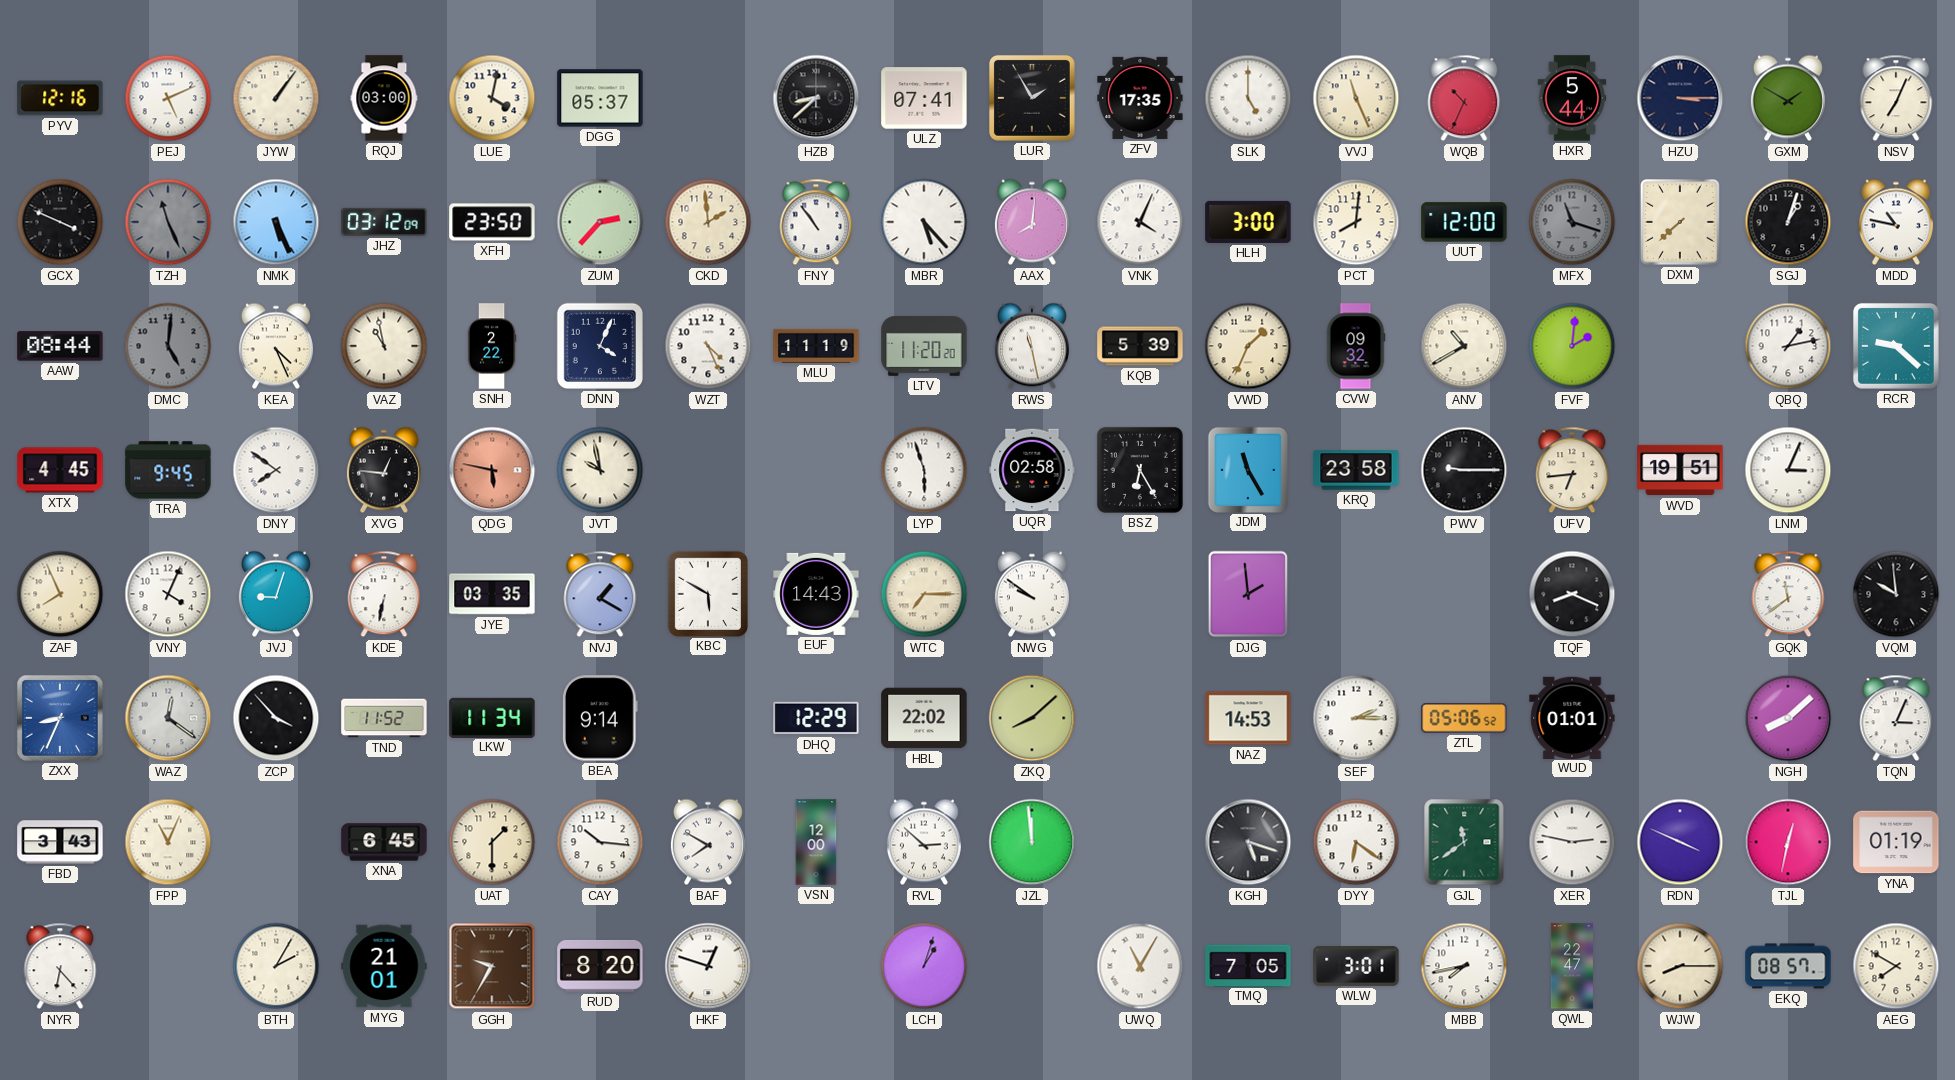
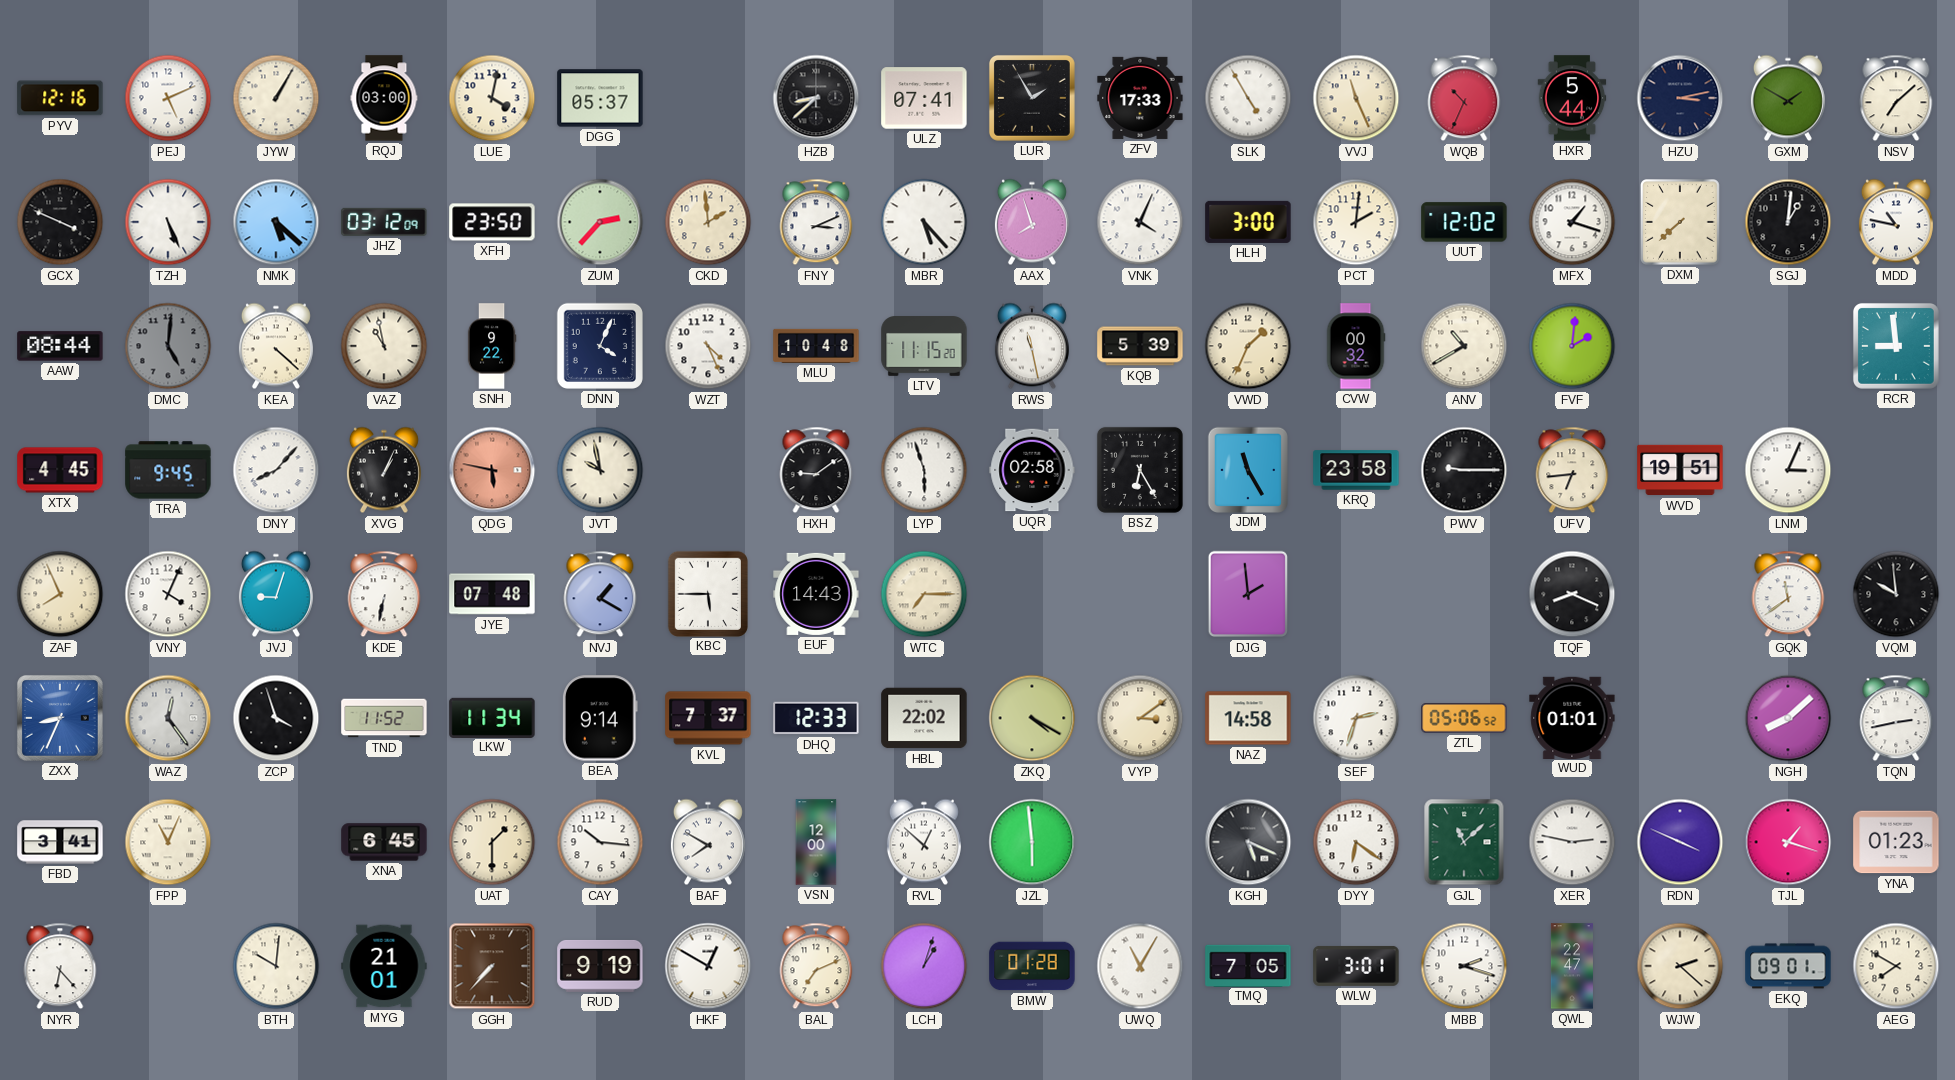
JYW: 1:06 -> 1:05
ZFV: 17:35 -> 17:33
SLK: 5:00 -> 4:55
HZU: 3:15 -> 3:13
NSV: 7:04 -> 7:08
TZH: 11:26 -> 5:26
TZH dial: grey -> white
NMK: 5:26 -> 5:22
FNY: 10:54 -> 3:11
AAX: 8:01 -> 7:57
PCT: 8:01 -> 2:01
UUT: 12:00 -> 12:02
MFX: 11:18 -> 1:18
MFX dial: grey -> white
SGJ: 1:03 -> 1:01
KEA: 4:26 -> 4:22
SNH: 2:22 -> 9:22
MLU: 11:19 -> 10:48
LTV: 11:20 -> 11:15
CVW: 09:32 -> 00:32
QBQ: 1:13 -> none
RCR: 9:22 -> 8:59
DNY: 7:51 -> 8:07
XVG: 12:46 -> 1:04
HXH: none -> 9:09
JYE: 03:35 -> 07:48
KBC: 5:50 -> 5:45
NWG: 9:51 -> none
WAZ: 12:21 -> 12:24
ZCP: 3:53 -> 3:57
KVL: none -> 7:37
DHQ: 12:29 -> 12:33
ZKQ: 8:08 -> 4:20
VYP: none -> 3:09
NAZ: 14:53 -> 14:58
SEF: 2:15 -> 2:33
TQN: 3:04 -> 2:43
FBD: 3:43 -> 3:41
RVL: 2:52 -> 12:52
JZL: 11:59 -> 5:59
KGH: 5:18 -> 5:19
GJL: 11:39 -> 11:08
TJL: 12:32 -> 1:18
YNA: 01:19 -> 01:23
BTH: 2:05 -> 10:01
GGH: 9:35 -> 7:37
RUD: 8:20 -> 9:19
HKF: 12:48 -> 12:50
BAL: none -> 7:11
BMW: none -> 01:28
MBB: 7:43 -> 2:18
WJW: 8:15 -> 2:22
EKQ: 08:57 -> 09:01
